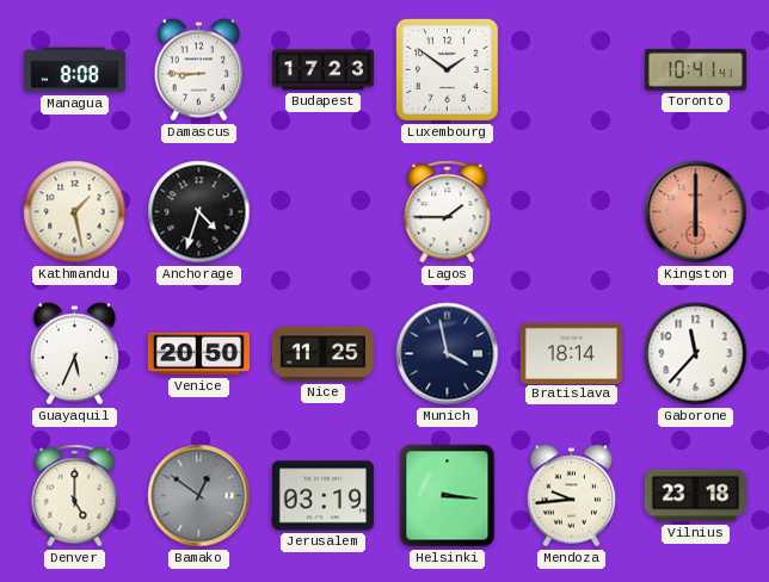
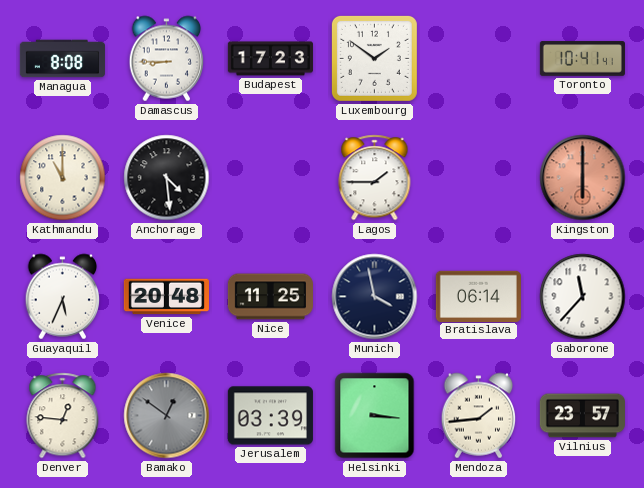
Kathmandu: 1:28 -> 11:00
Anchorage: 4:33 -> 4:29
Venice: 20:50 -> 20:48
Bratislava: 18:14 -> 06:14
Denver: 5:00 -> 12:46
Jerusalem: 03:19 -> 03:39
Mendoza: 9:44 -> 1:44
Vilnius: 23:18 -> 23:57
